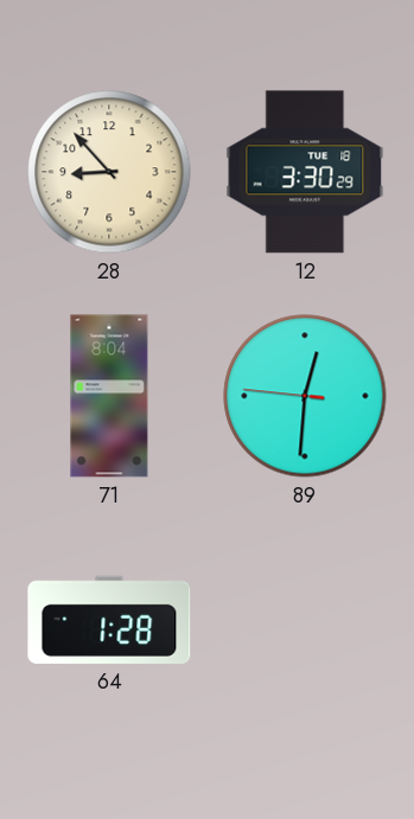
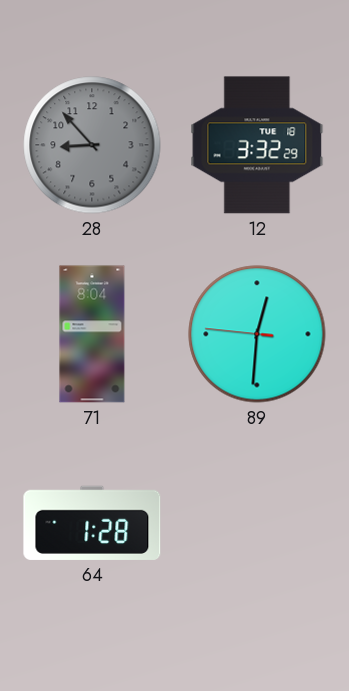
28 dial: cream -> grey
12: 3:30 -> 3:32
